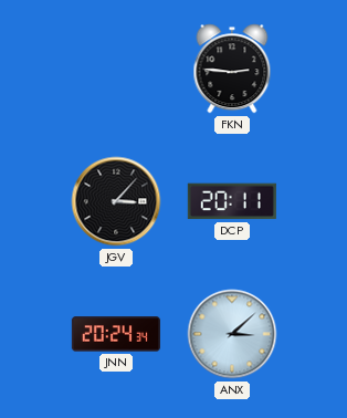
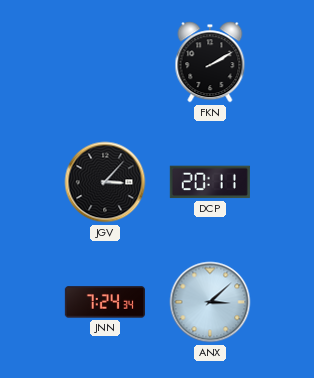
FKN: 2:46 -> 2:10
JNN: 20:24 -> 7:24
